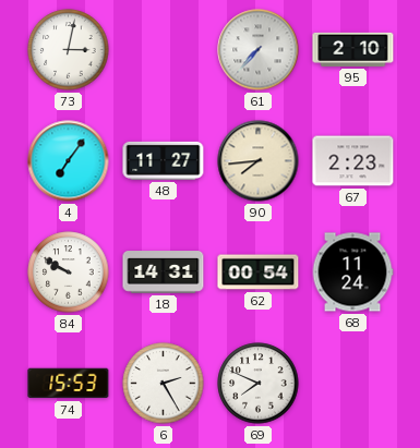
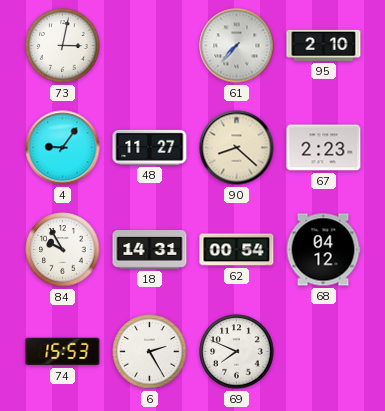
4: 7:06 -> 9:06
90: 7:44 -> 8:22
84: 9:50 -> 9:55
68: 11:24 -> 04:12
